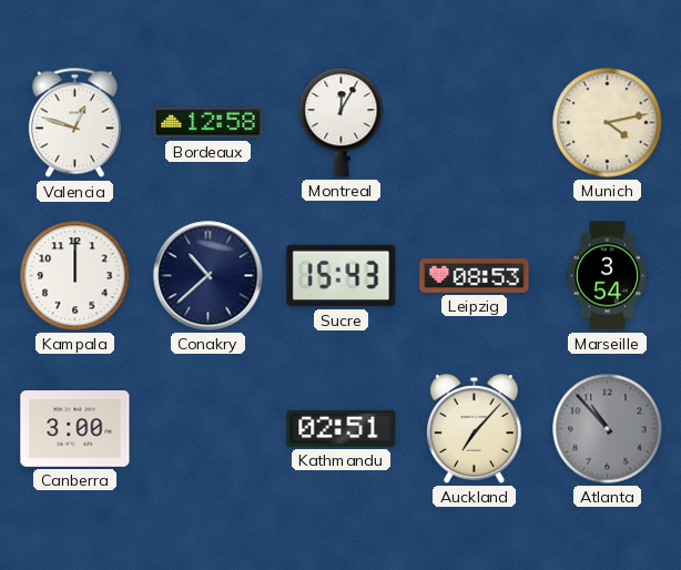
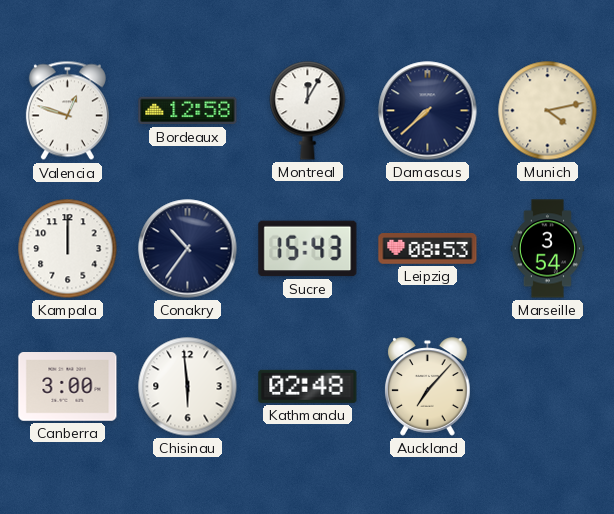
Damascus: none -> 7:38
Conakry: 10:38 -> 10:36
Chisinau: none -> 5:59
Kathmandu: 02:51 -> 02:48
Atlanta: 10:53 -> none
